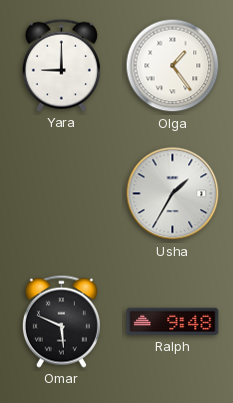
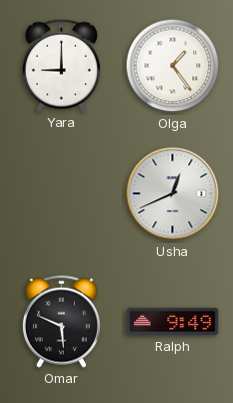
Usha: 1:35 -> 12:41
Ralph: 9:48 -> 9:49
